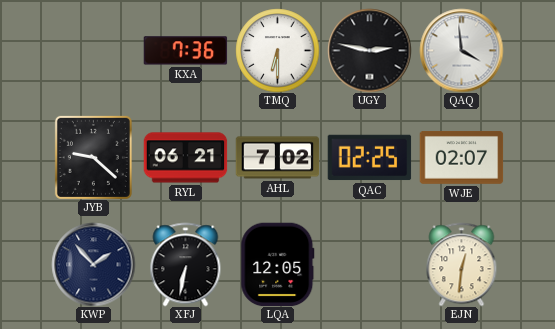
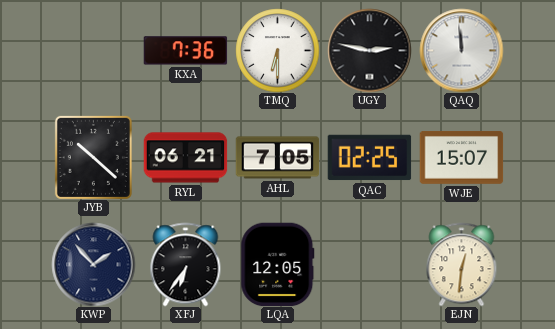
QAQ: 3:59 -> 11:59
JYB: 9:22 -> 10:22
AHL: 7:02 -> 7:05
WJE: 02:07 -> 15:07
XFJ: 6:32 -> 6:36
